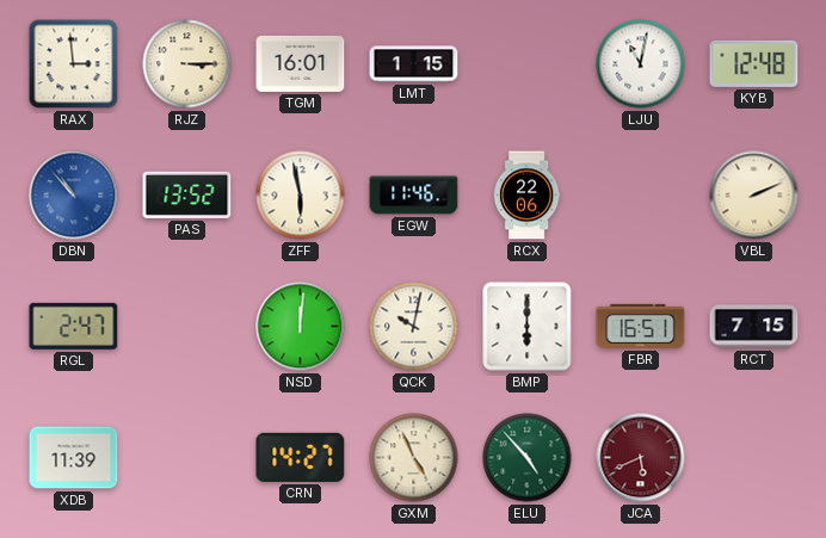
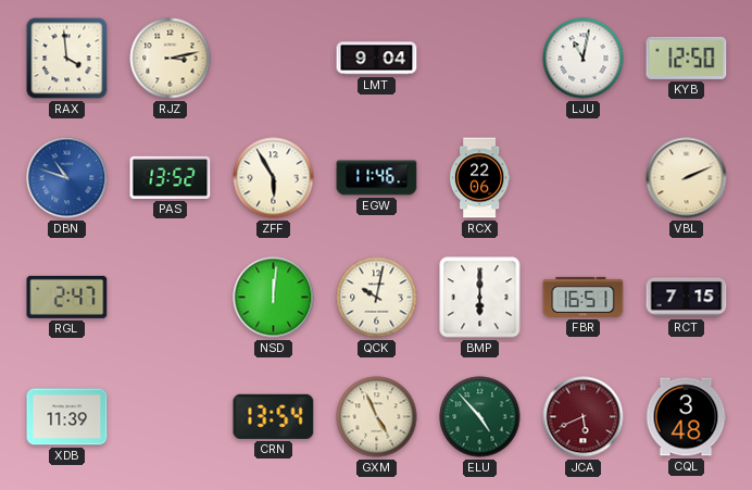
RAX: 2:59 -> 3:59
RJZ: 3:15 -> 3:13
TGM: 16:01 -> none
LMT: 1:15 -> 9:04
KYB: 12:48 -> 12:50
DBN: 10:53 -> 10:48
ZFF: 5:58 -> 5:55
CRN: 14:27 -> 13:54
CQL: none -> 3:48
